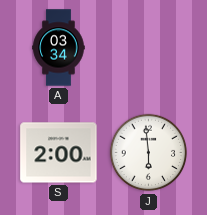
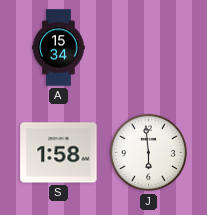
A: 03:34 -> 15:34
S: 2:00 -> 1:58
